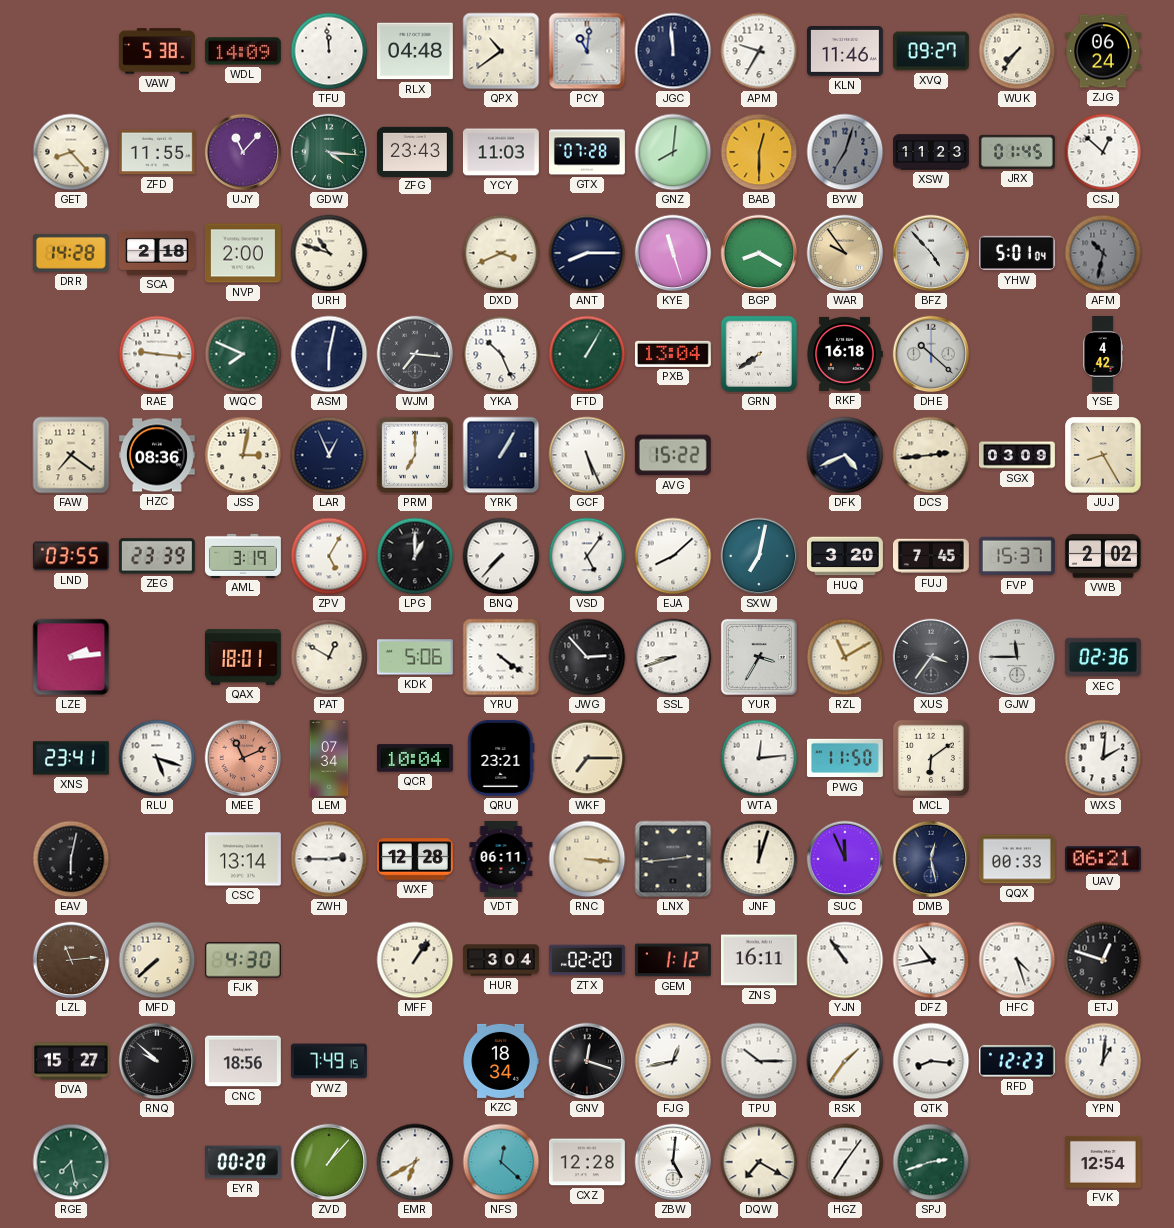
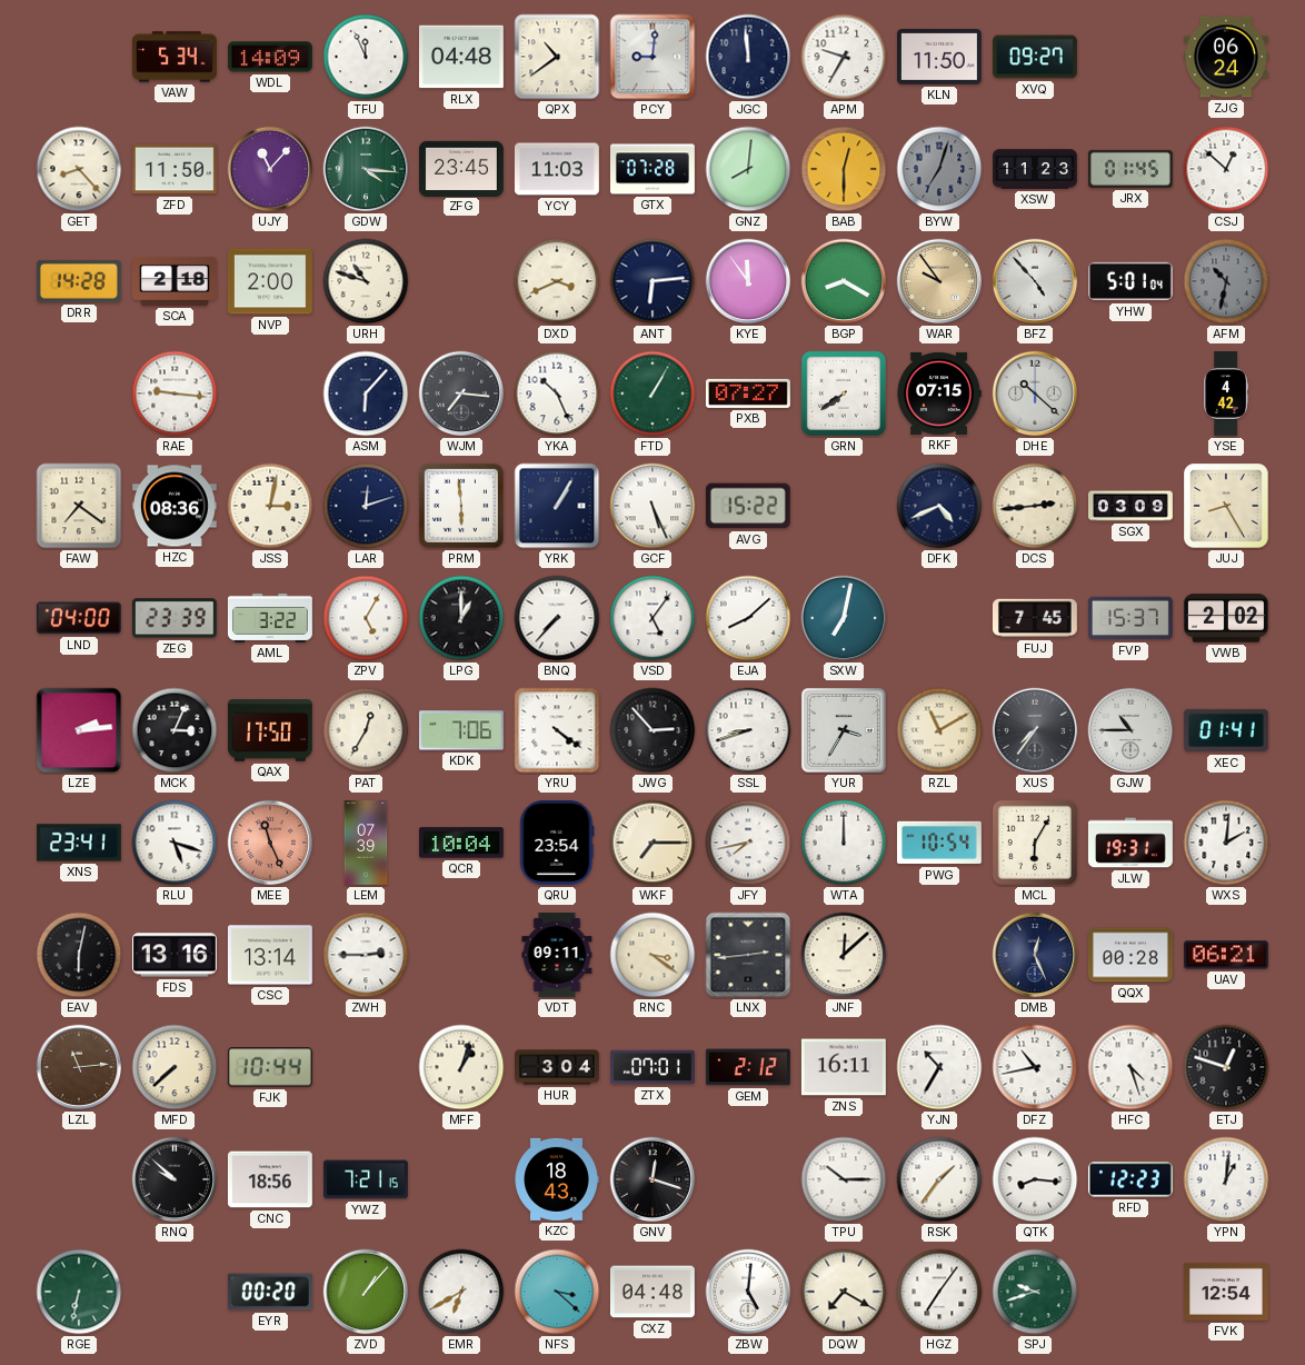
VAW: 5:38 -> 5:34
TFU: 11:59 -> 11:56
PCY: 11:01 -> 9:01
KLN: 11:46 -> 11:50
WUK: 7:36 -> none
ZFD: 11:55 -> 11:50
ZFG: 23:43 -> 23:45
ANT: 8:15 -> 6:14
KYE: 11:27 -> 11:54
WQC: 7:49 -> none
ASM: 6:02 -> 6:07
PXB: 13:04 -> 07:27
RKF: 16:18 -> 07:15
LAR: 12:56 -> 12:12
PRM: 7:00 -> 5:59
LND: 03:55 -> 04:00
AML: 3:19 -> 3:22
HUQ: 3:20 -> none
MCK: none -> 3:04
QAX: 18:01 -> 17:50
PAT: 12:50 -> 12:35
KDK: 5:06 -> 7:06
XUS: 3:36 -> 7:36
GJW: 11:45 -> 10:45
XEC: 02:36 -> 01:41
MEE: 11:11 -> 11:26
LEM: 07:34 -> 07:39
QRU: 23:21 -> 23:54
JFY: none -> 7:43
WTA: 12:14 -> 12:00
PWG: 11:50 -> 10:54
MCL: 6:09 -> 6:05
JLW: none -> 19:31
FDS: none -> 13:16
WXF: 12:28 -> none
VDT: 06:11 -> 09:11
RNC: 3:16 -> 3:21
JNF: 12:03 -> 12:08
SUC: 11:56 -> none
DMB: 12:28 -> 12:26
QQX: 00:33 -> 00:28
FJK: 4:30 -> 10:44
MFF: 1:06 -> 1:03
ZTX: 02:20 -> 07:01
GEM: 1:12 -> 2:12
YJN: 10:54 -> 10:35
DVA: 15:27 -> none
YWZ: 7:49 -> 7:21
KZC: 18:34 -> 18:43
FJG: 12:43 -> none
RGE: 7:28 -> 6:32
NFS: 12:22 -> 3:22
CXZ: 12:28 -> 04:48
SPJ: 2:42 -> 9:42
